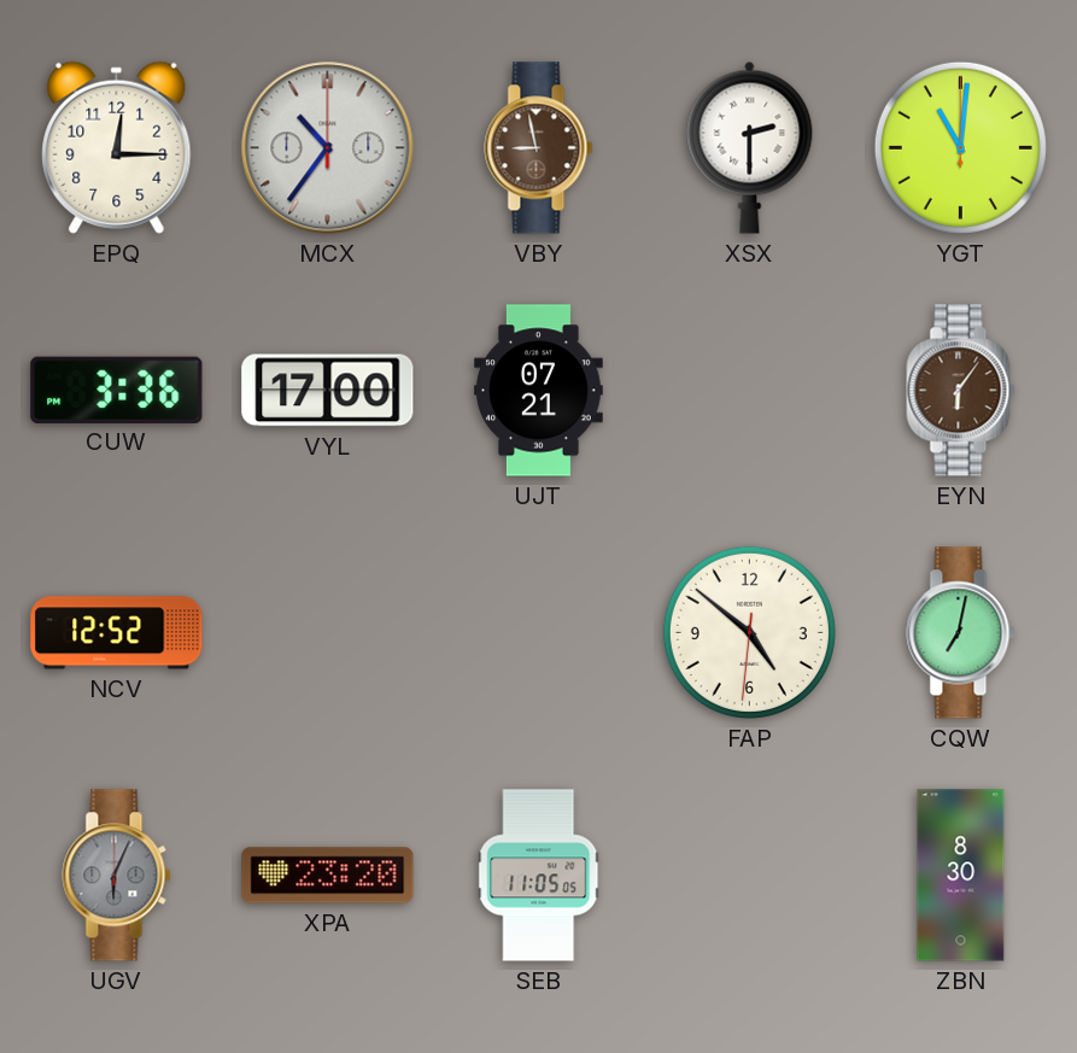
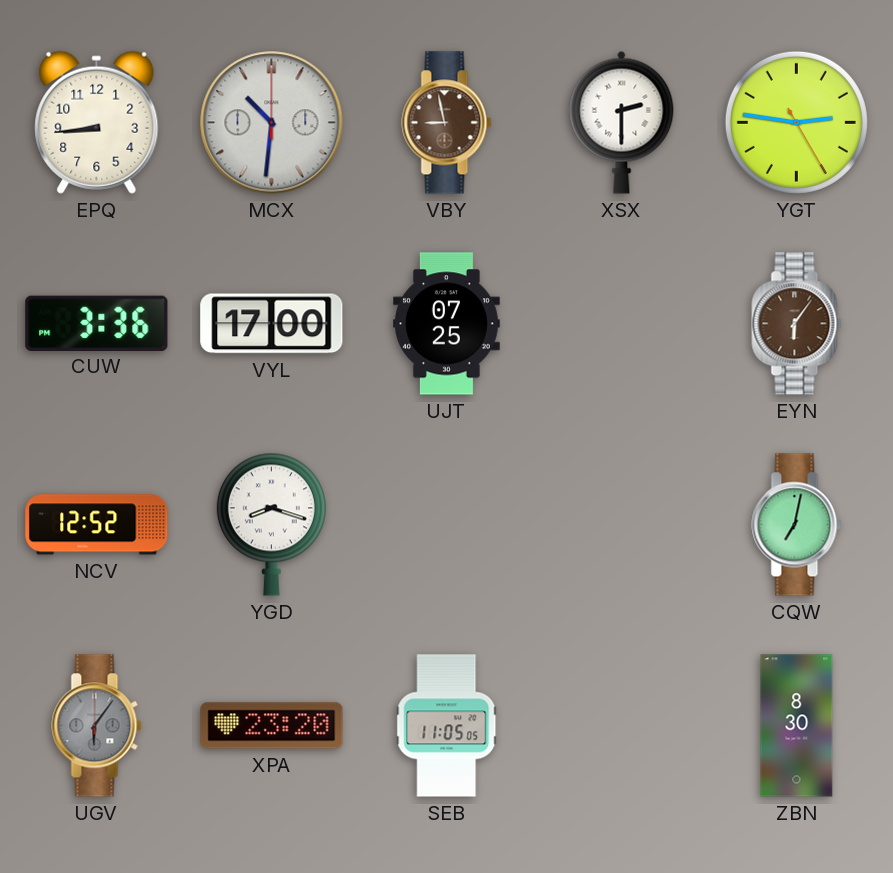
EPQ: 12:15 -> 8:44
MCX: 10:36 -> 10:31
YGT: 11:01 -> 2:46
UJT: 07:21 -> 07:25
YGD: none -> 8:18
FAP: 4:51 -> none
UGV: 6:04 -> 6:06
